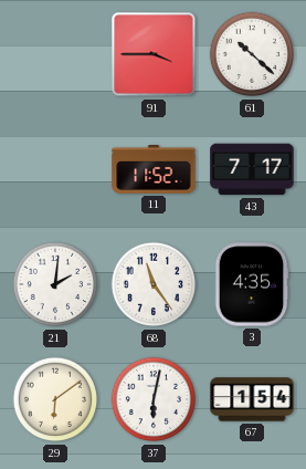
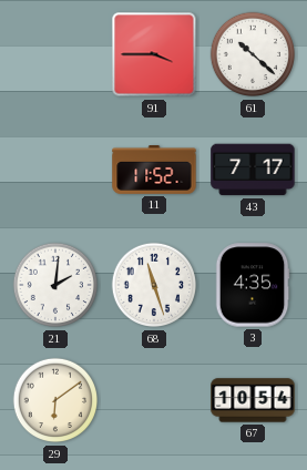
68: 11:24 -> 11:27
37: 6:02 -> none
67: 1:54 -> 10:54
